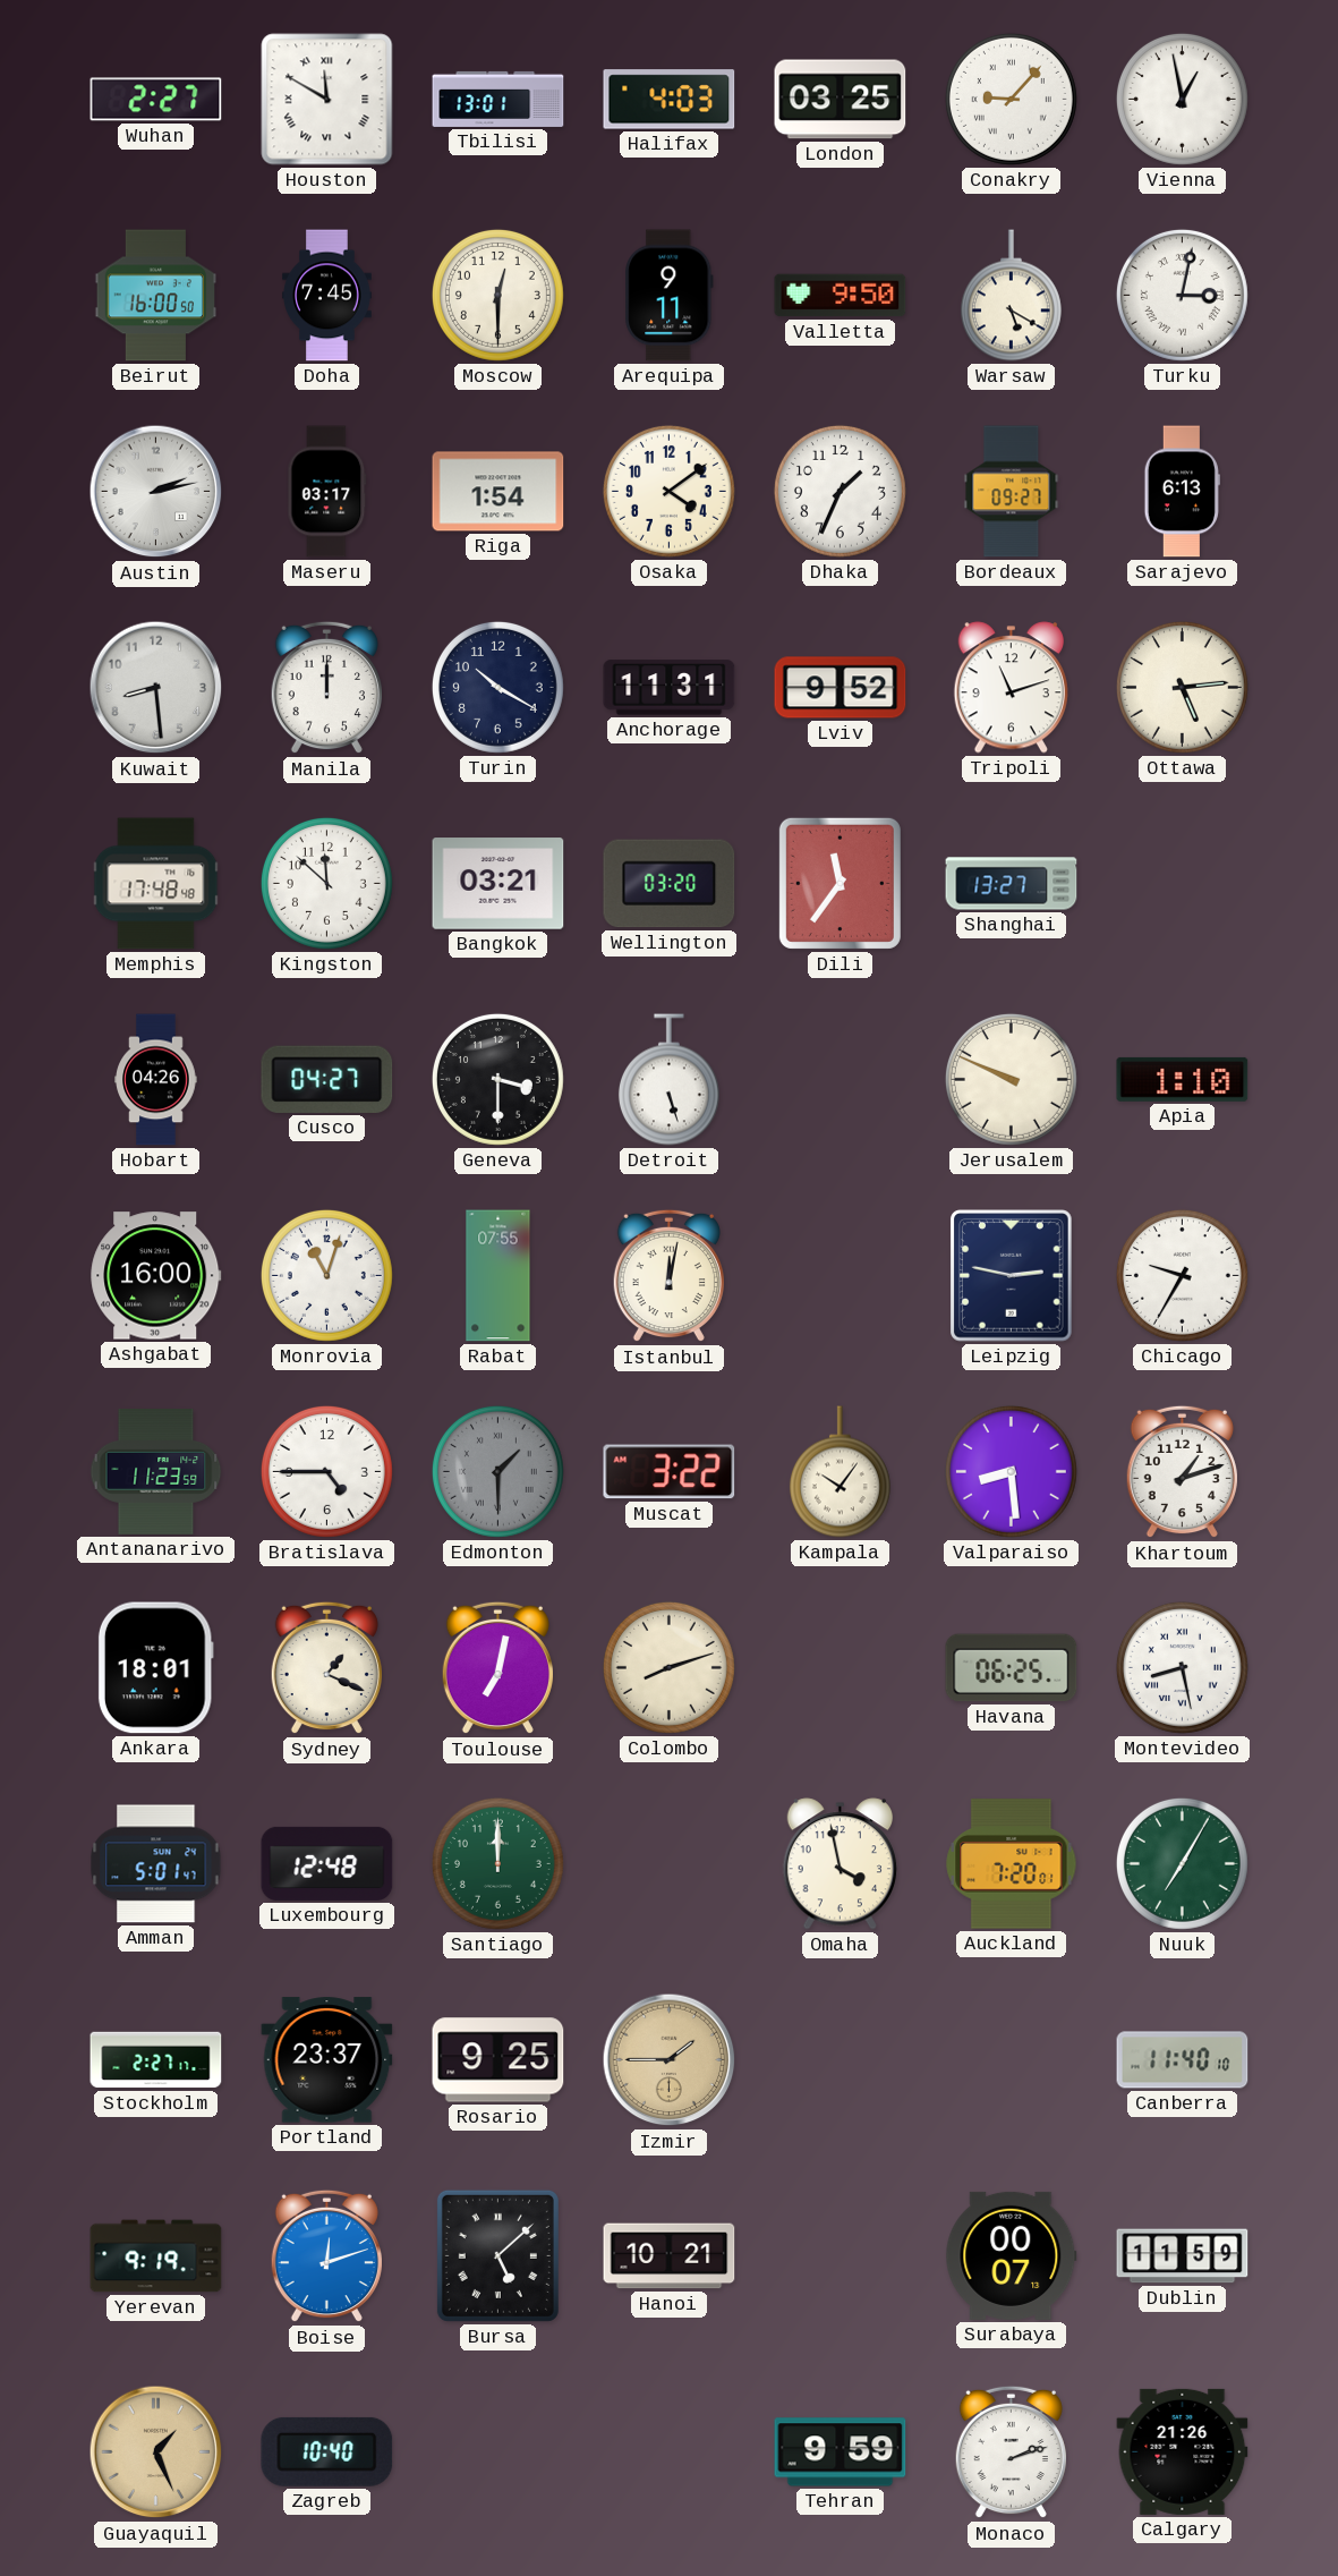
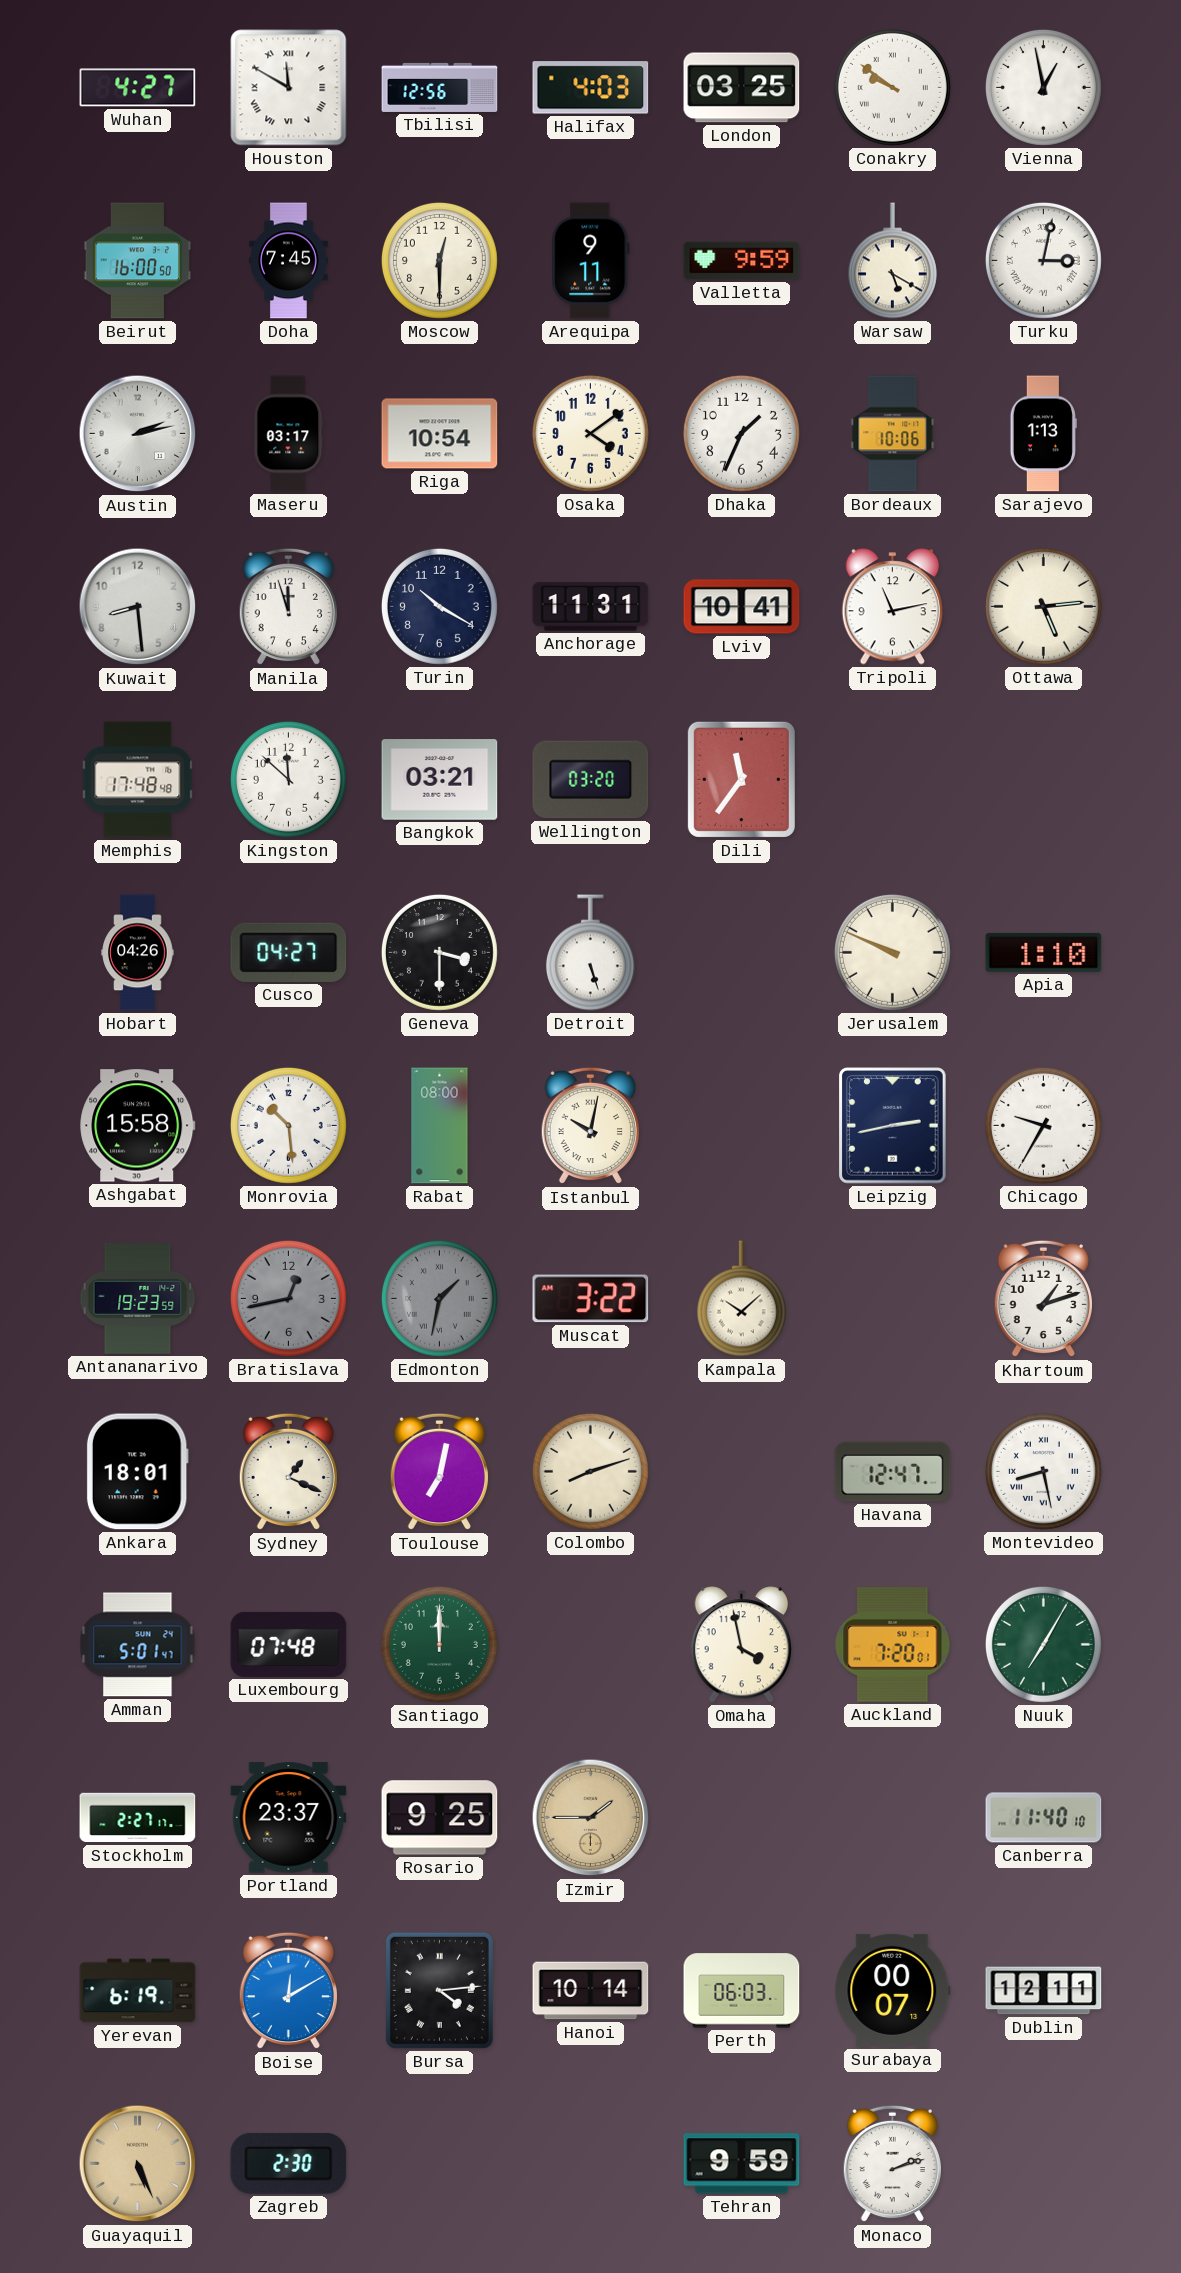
Wuhan: 2:27 -> 4:27
Tbilisi: 13:01 -> 12:56
Conakry: 9:07 -> 9:51
Valletta: 9:50 -> 9:59
Riga: 1:54 -> 10:54
Bordeaux: 09:27 -> 10:06
Sarajevo: 6:13 -> 1:13
Manila: 12:00 -> 11:57
Lviv: 9:52 -> 10:41
Tripoli: 11:12 -> 11:13
Shanghai: 13:27 -> none
Ashgabat: 16:00 -> 15:58
Monrovia: 11:03 -> 10:29
Rabat: 07:55 -> 08:00
Istanbul: 12:02 -> 10:02
Leipzig: 2:47 -> 2:43
Antananarivo: 11:23 -> 19:23
Bratislava: 4:45 -> 12:43
Bratislava dial: white -> grey
Edmonton: 1:30 -> 1:32
Kampala: 10:06 -> 10:08
Valparaiso: 8:29 -> none
Havana: 06:25 -> 12:47
Luxembourg: 12:48 -> 07:48
Yerevan: 9:19 -> 6:19
Boise: 12:12 -> 12:10
Bursa: 5:08 -> 4:14
Hanoi: 10:21 -> 10:14
Perth: none -> 06:03
Dublin: 11:59 -> 12:11
Guayaquil: 1:26 -> 5:26
Zagreb: 10:40 -> 2:30
Calgary: 21:26 -> none
